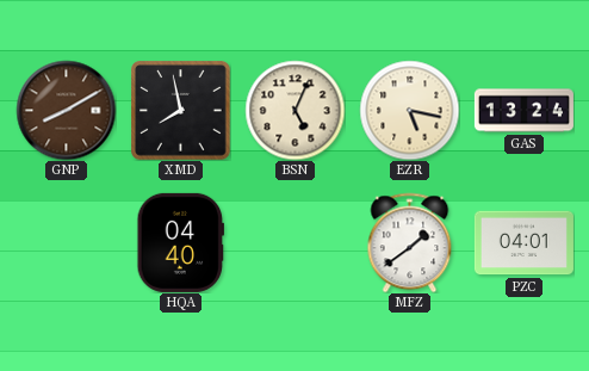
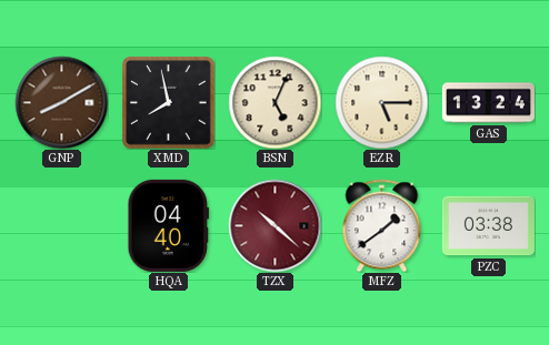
EZR: 5:17 -> 5:15
TZX: none -> 10:22
PZC: 04:01 -> 03:38
